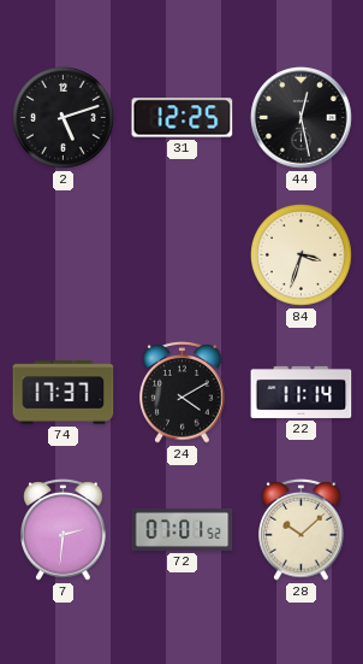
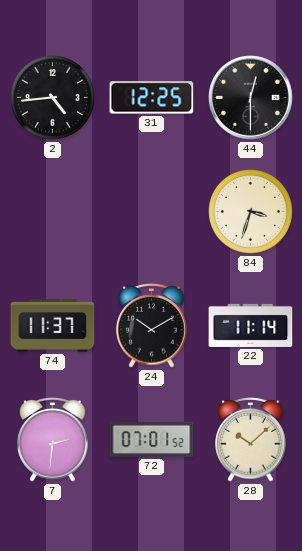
2: 5:12 -> 4:44
44: 12:28 -> 12:30
74: 17:37 -> 11:37
24: 4:10 -> 10:10
